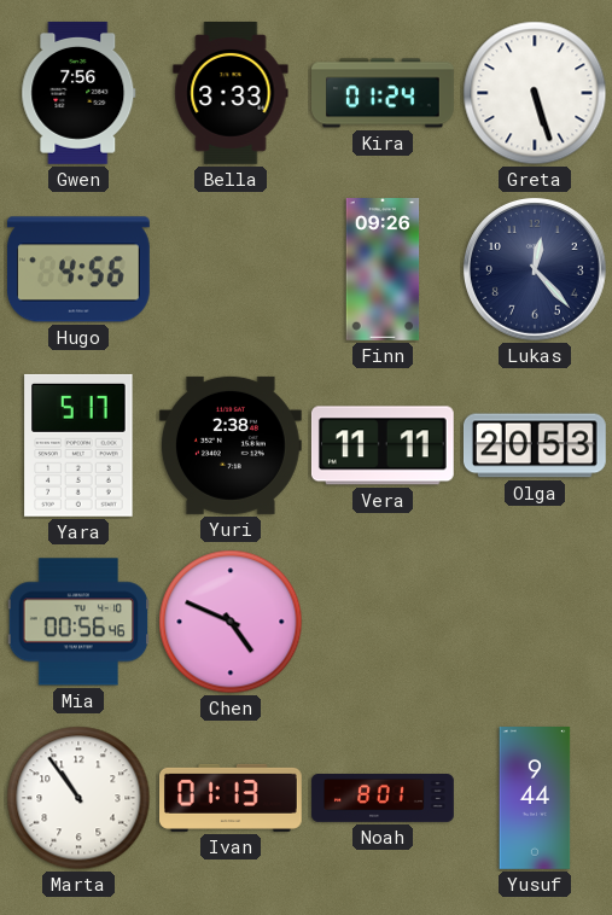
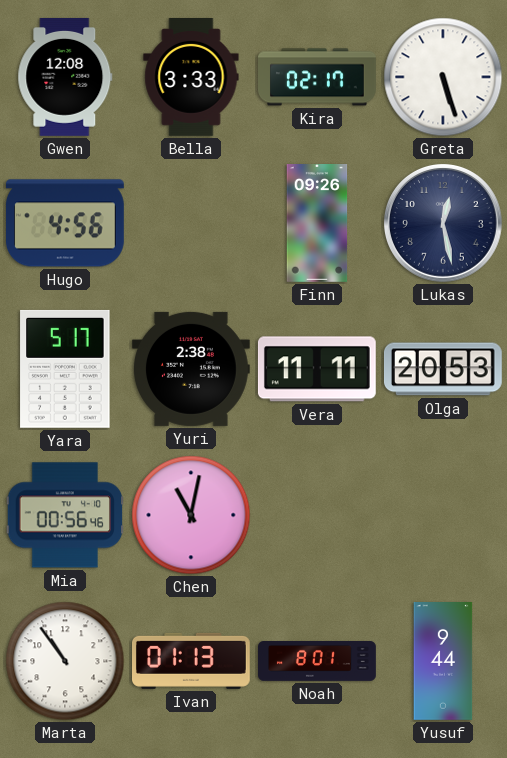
Gwen: 7:56 -> 12:08
Kira: 01:24 -> 02:17
Lukas: 12:23 -> 12:28
Chen: 4:49 -> 11:02
